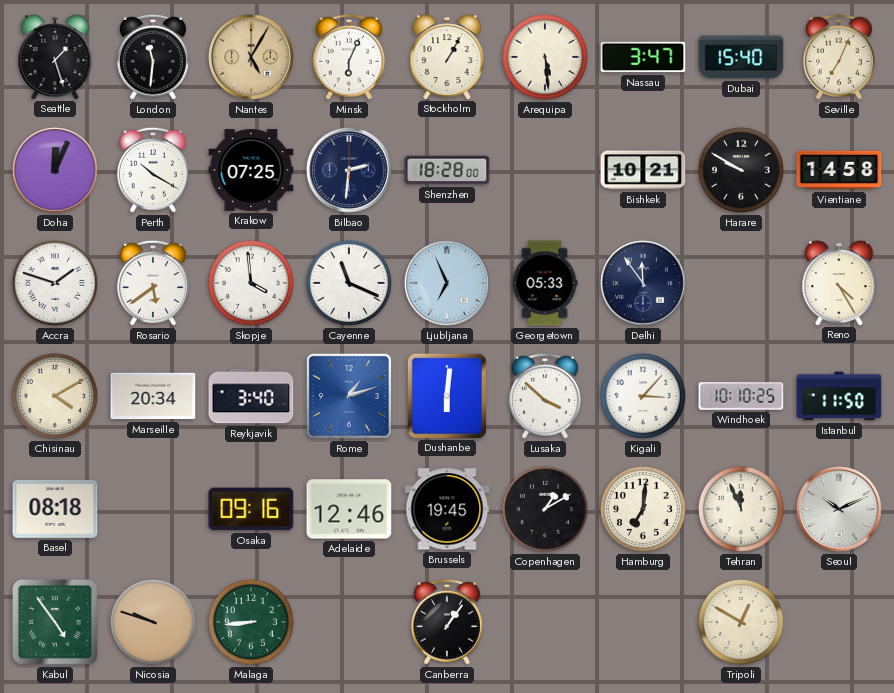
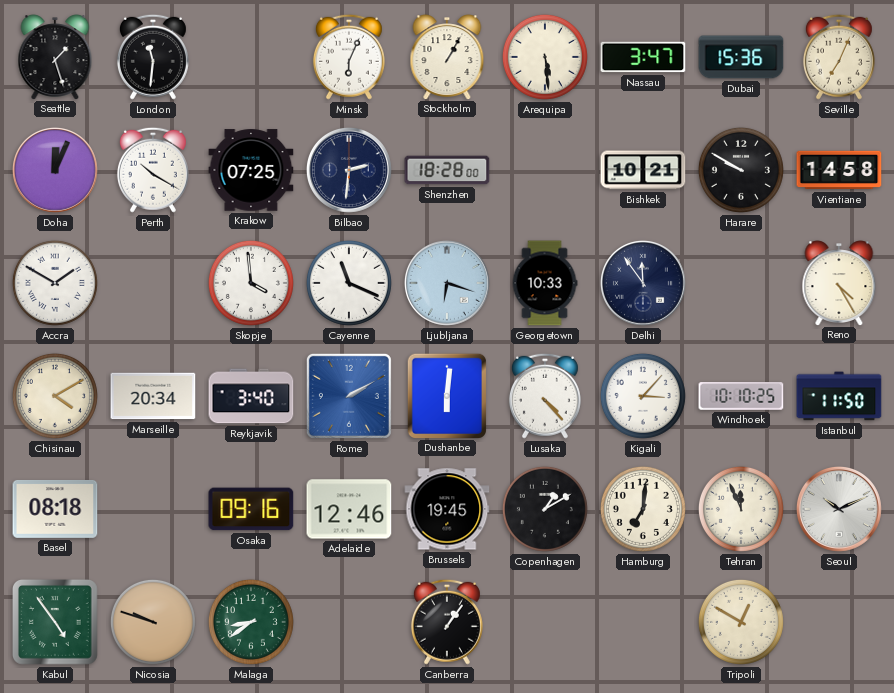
Nantes: 5:05 -> none
Dubai: 15:40 -> 15:36
Accra: 1:48 -> 1:50
Rosario: 5:39 -> none
Ljubljana: 6:56 -> 6:18
Georgetown: 05:33 -> 10:33
Rome: 1:12 -> 2:10
Lusaka: 3:52 -> 4:23
Malaga: 8:44 -> 8:39
